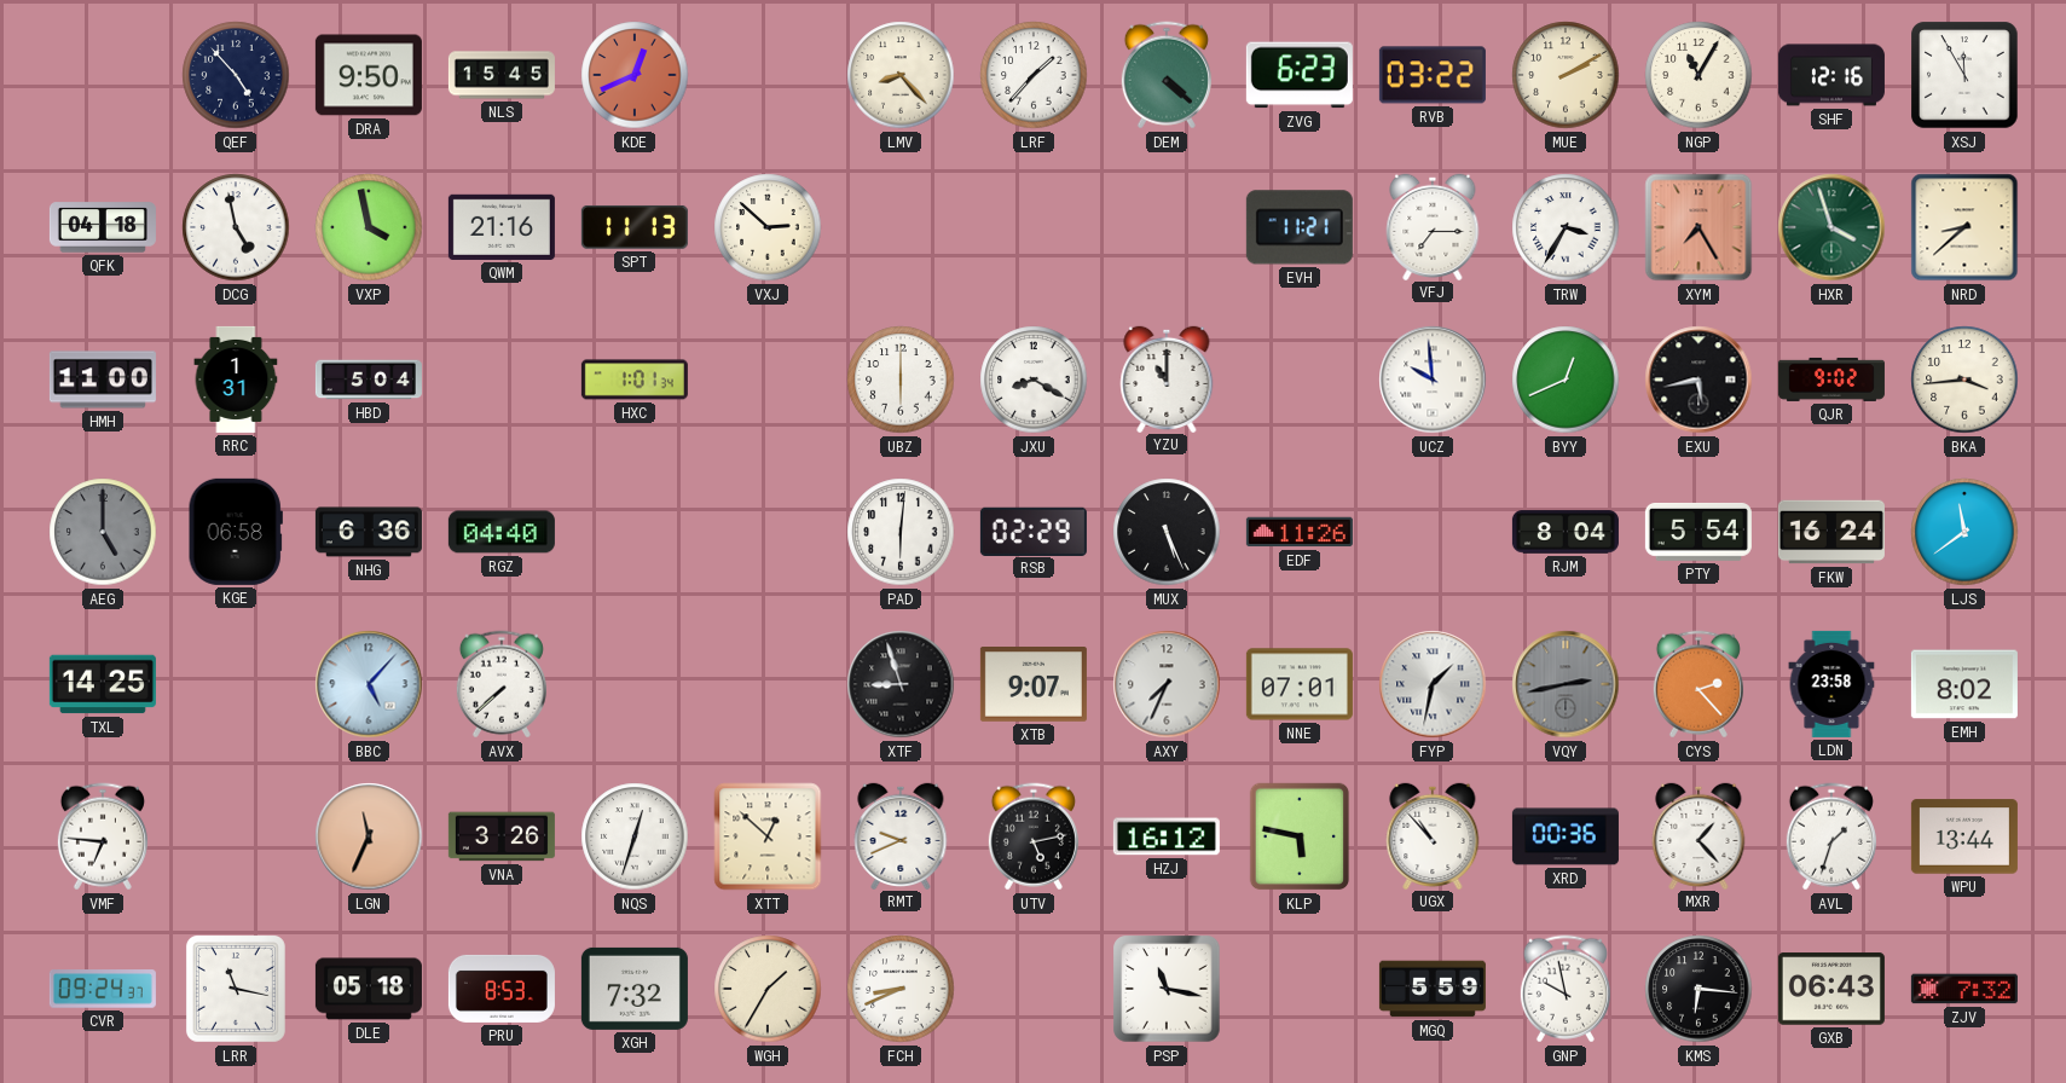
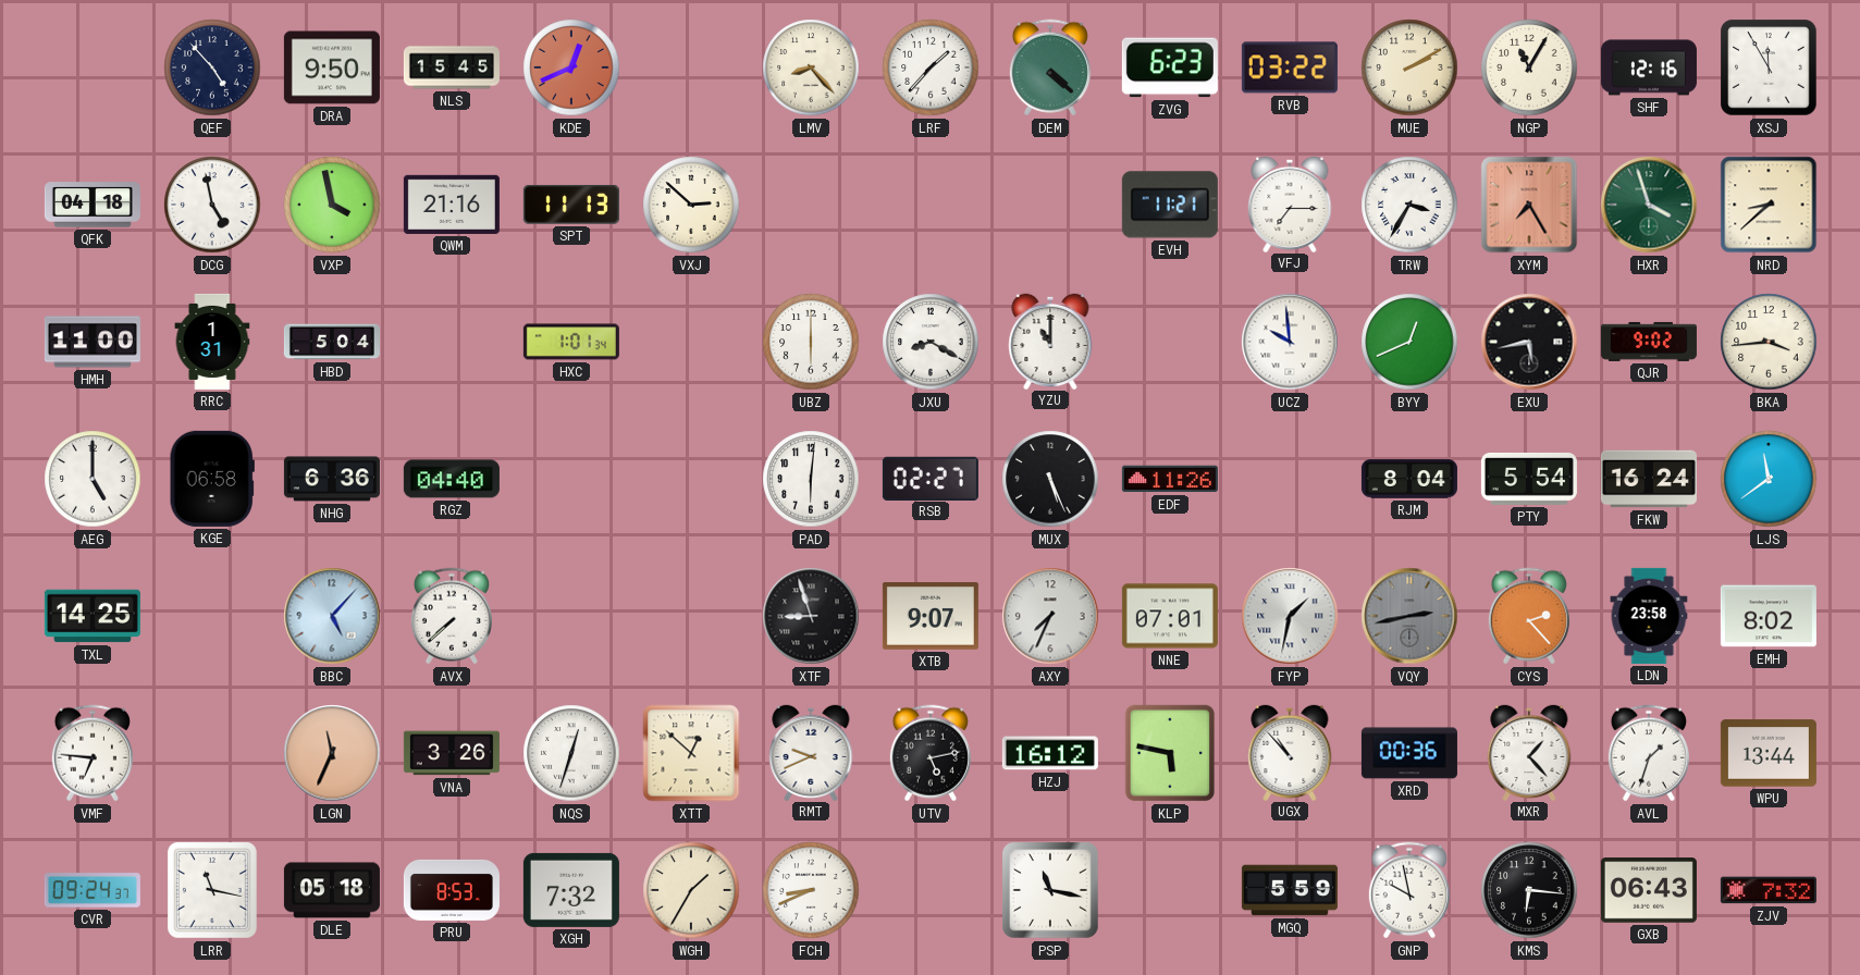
AEG dial: grey -> white
RSB: 02:29 -> 02:27
